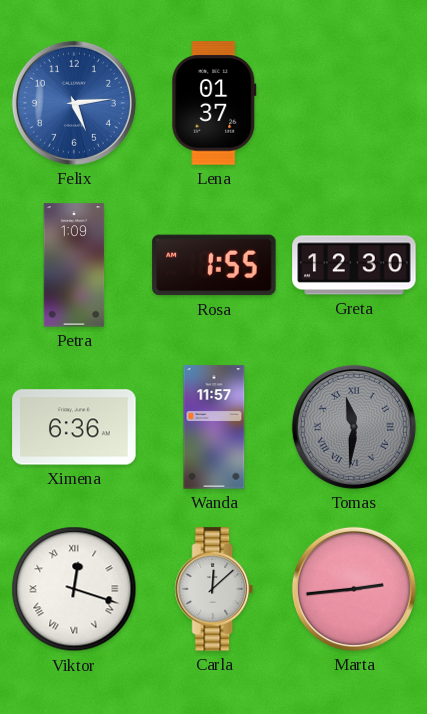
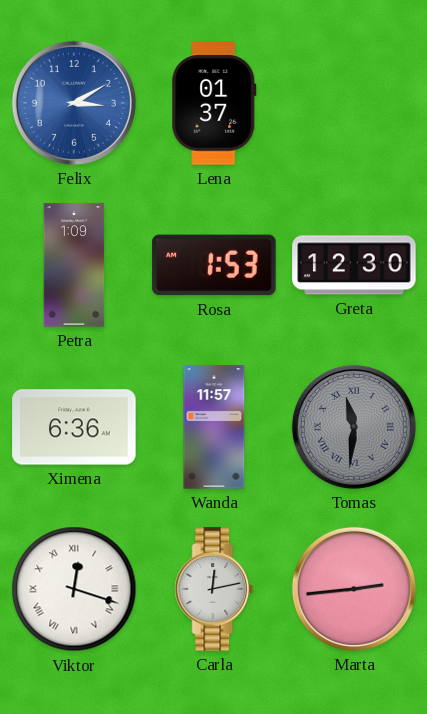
Felix: 5:14 -> 3:10
Rosa: 1:55 -> 1:53
Carla: 12:08 -> 12:13
